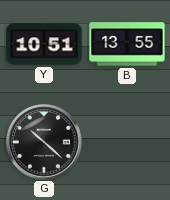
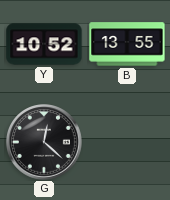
Y: 10:51 -> 10:52
G: 10:22 -> 12:22
